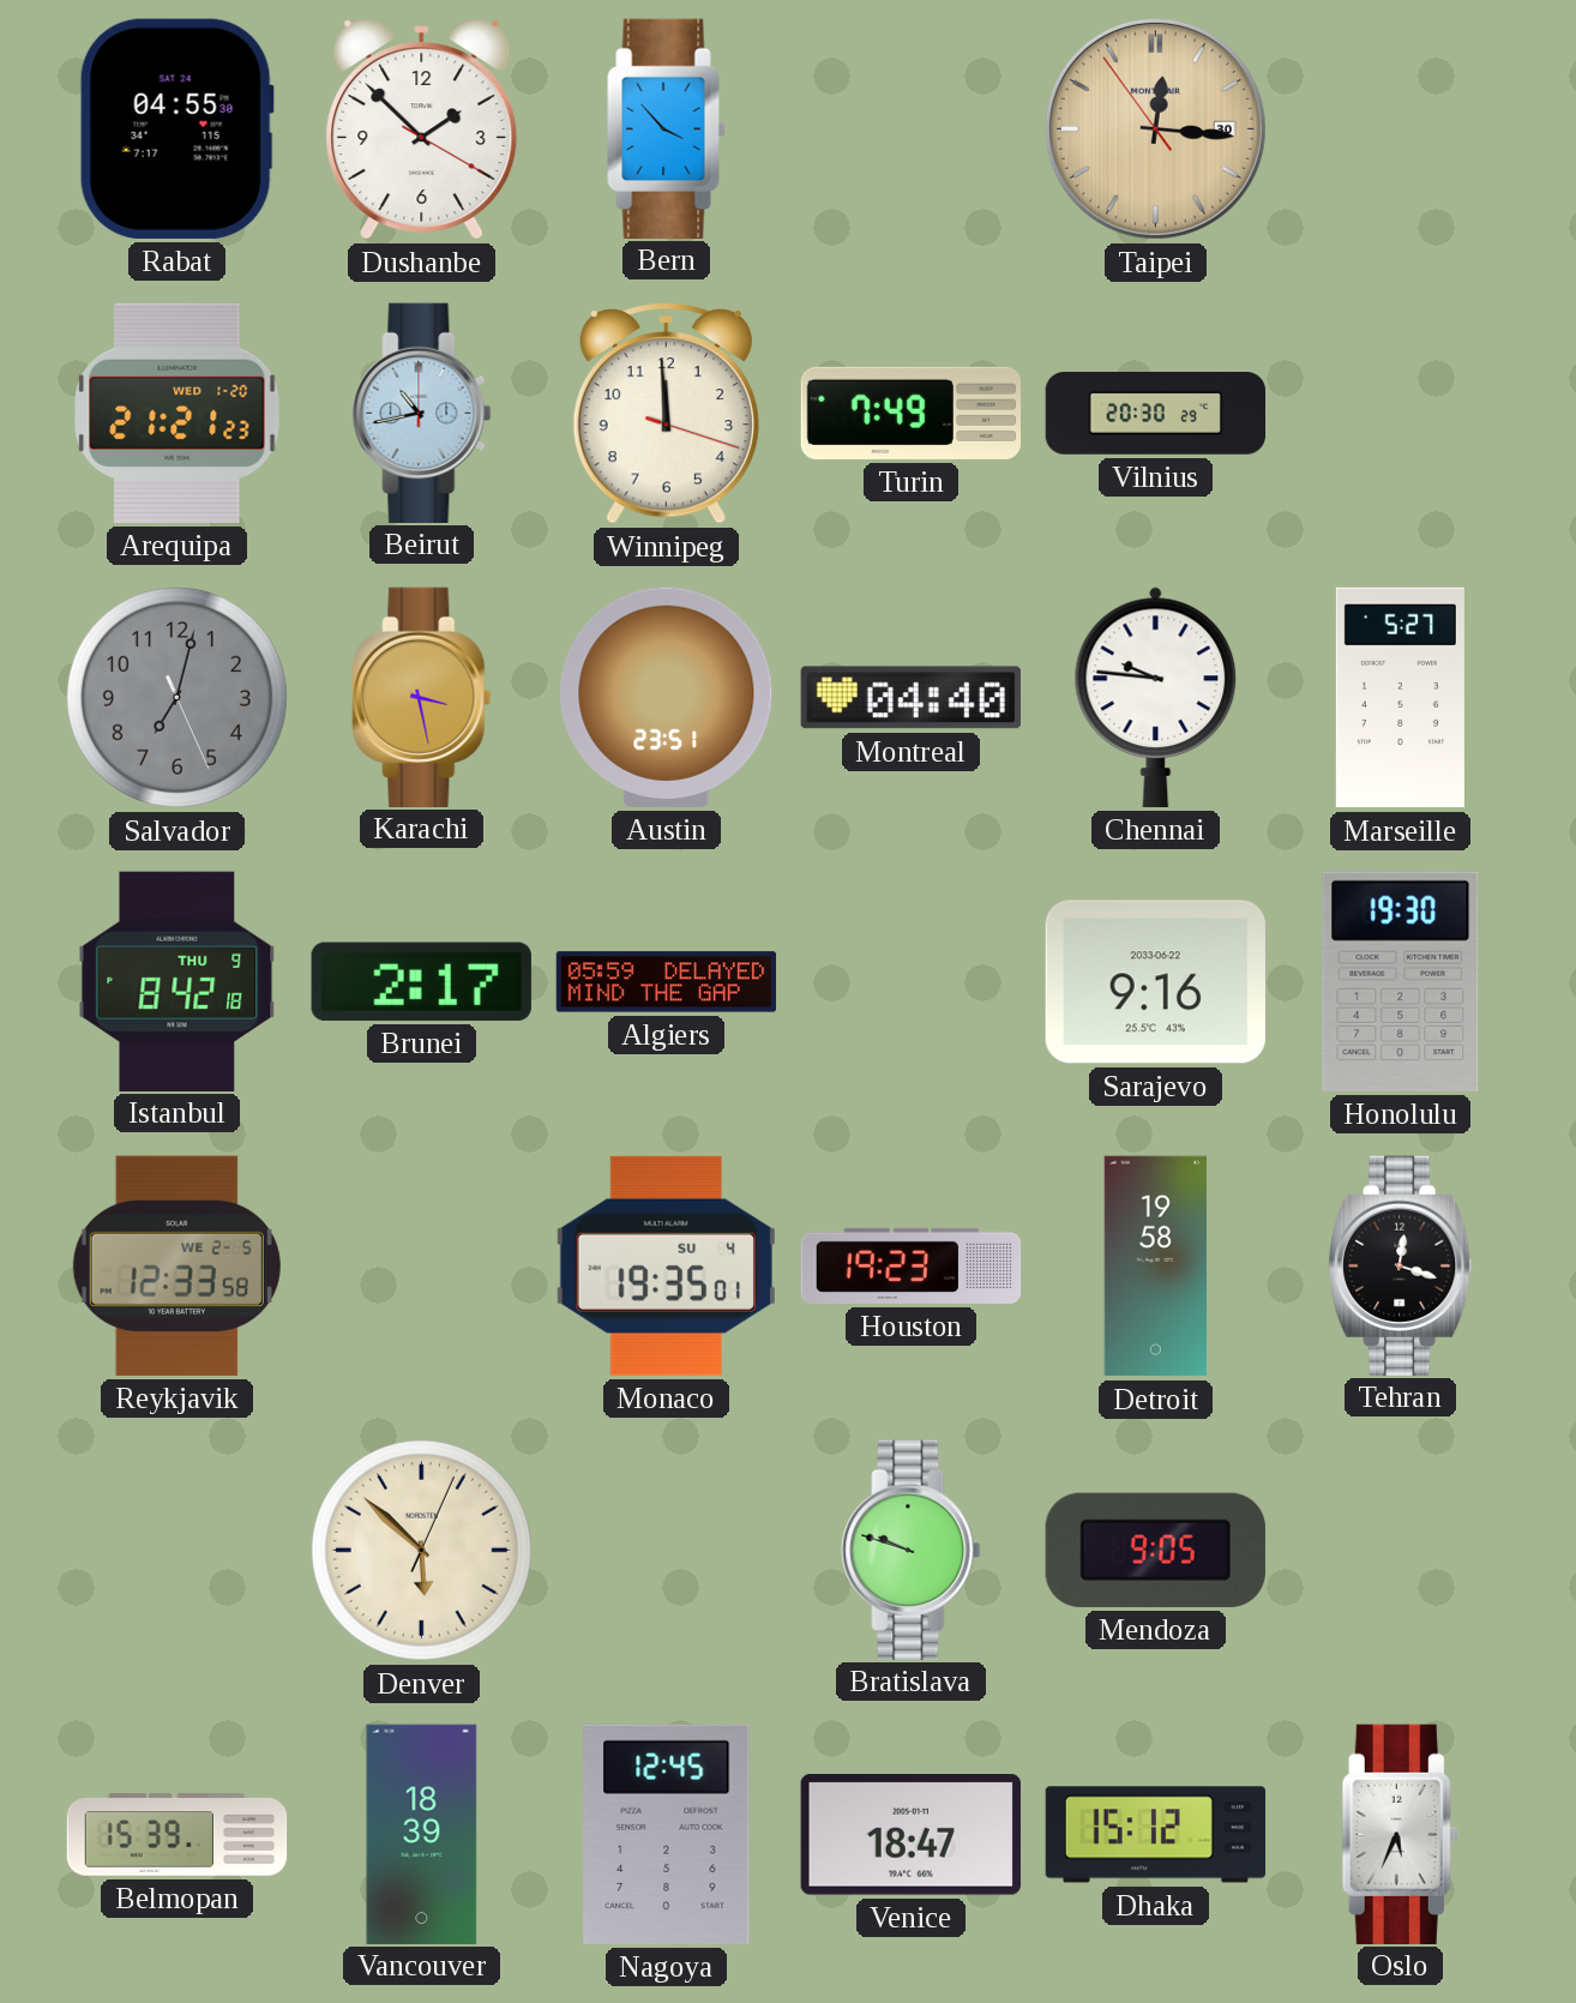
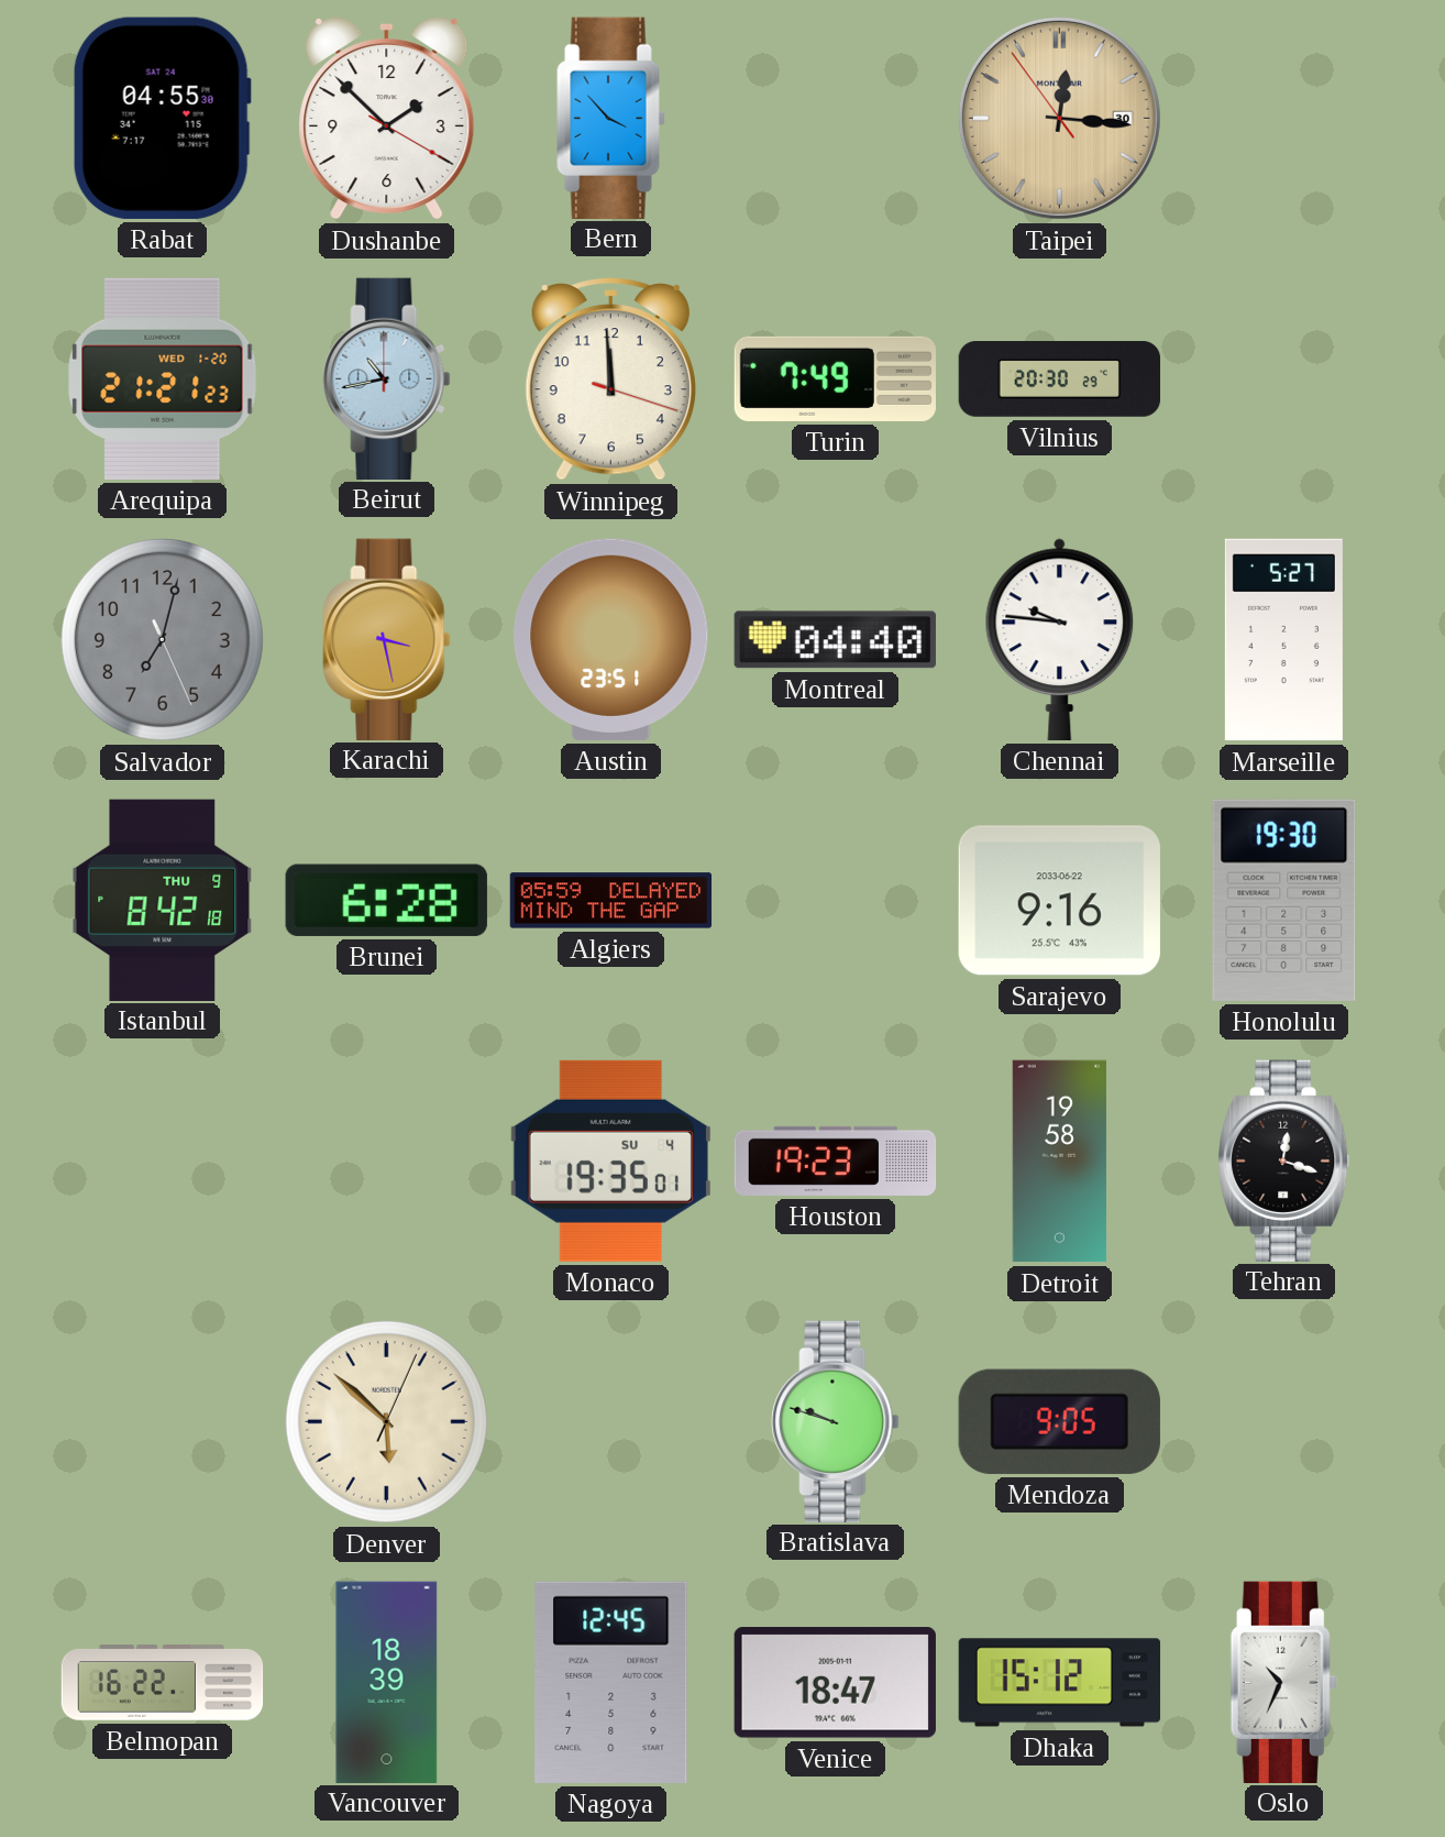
Brunei: 2:17 -> 6:28
Reykjavik: 12:33 -> none
Belmopan: 15:39 -> 16:22
Oslo: 5:34 -> 10:34
